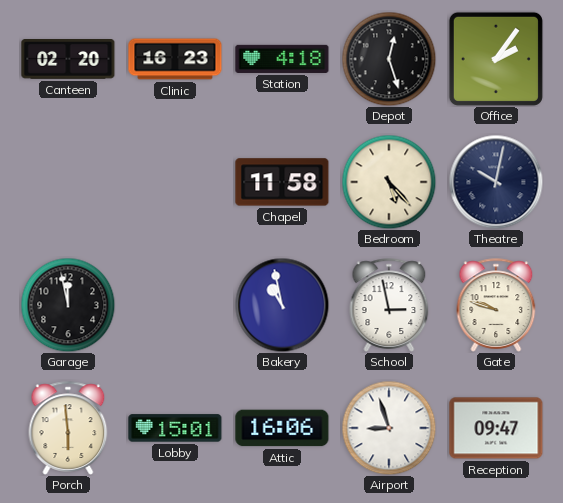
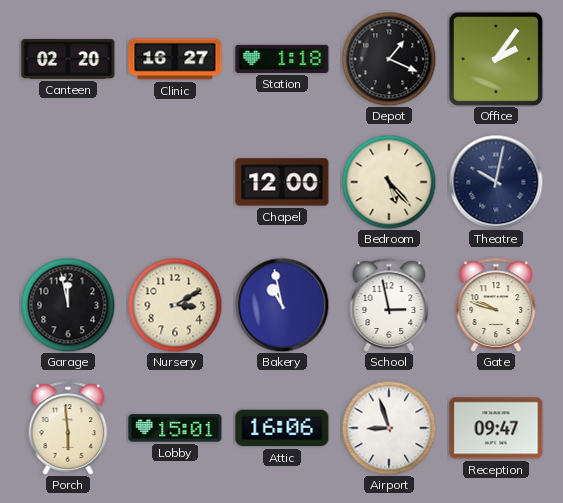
Clinic: 16:23 -> 16:27
Station: 4:18 -> 1:18
Depot: 12:27 -> 1:19
Chapel: 11:58 -> 12:00
Nursery: none -> 3:10
